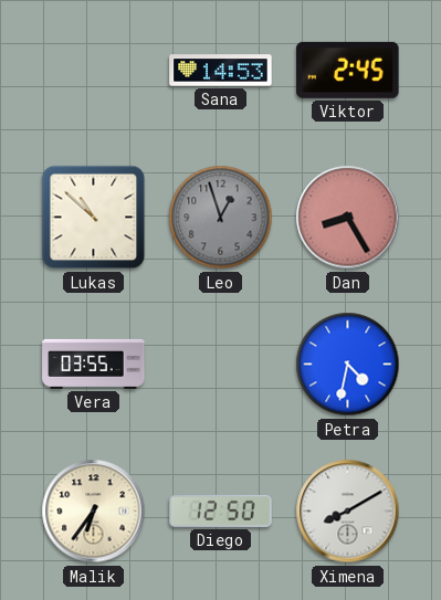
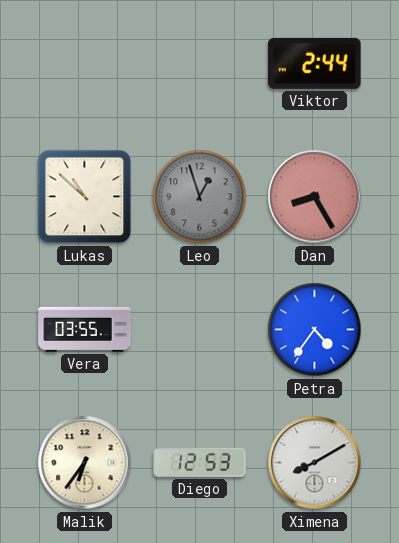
Sana: 14:53 -> none
Viktor: 2:45 -> 2:44
Petra: 4:32 -> 4:36
Diego: 12:50 -> 12:53
